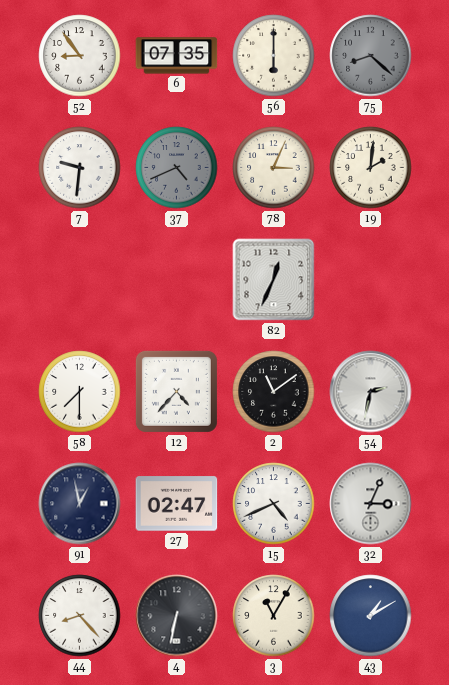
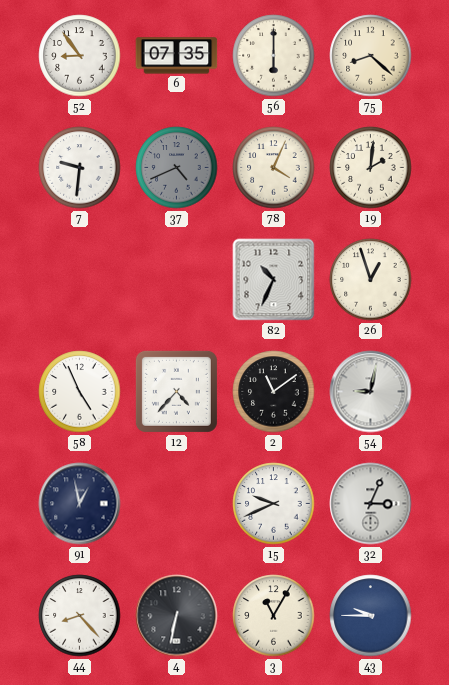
75 dial: grey -> cream
78: 3:04 -> 4:04
82: 12:34 -> 10:34
26: none -> 12:57
58: 7:30 -> 4:56
54: 2:32 -> 9:02
27: 02:47 -> none
15: 4:41 -> 9:41
43: 1:10 -> 9:45
